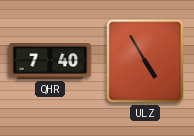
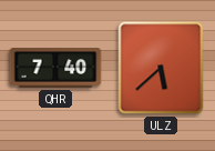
ULZ: 4:55 -> 5:38
